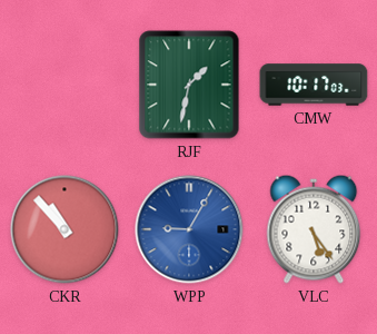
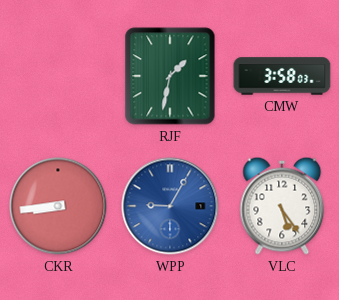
CMW: 10:17 -> 3:58
CKR: 10:53 -> 8:44
